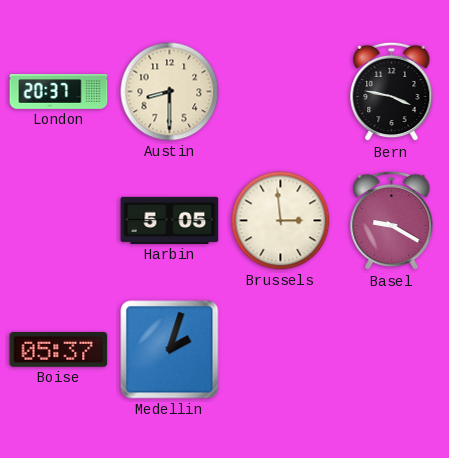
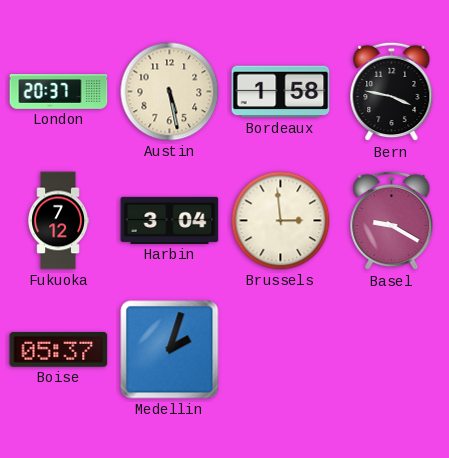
Austin: 8:30 -> 5:28
Bordeaux: none -> 1:58
Fukuoka: none -> 7:12
Harbin: 5:05 -> 3:04
